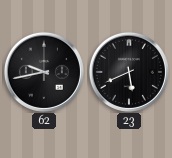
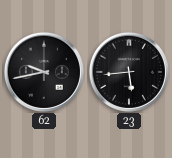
23: 5:41 -> 5:44
